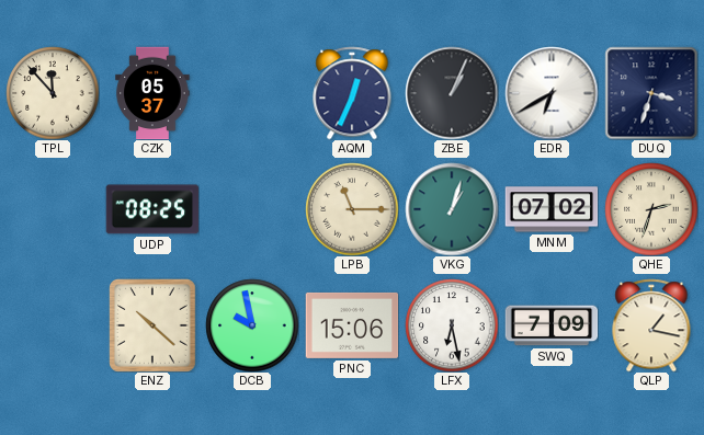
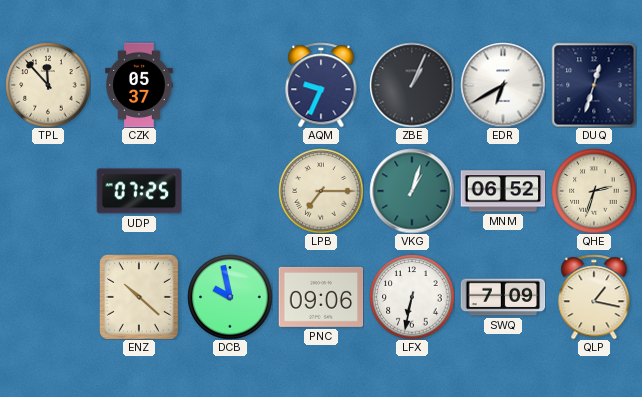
AQM: 12:34 -> 9:34
DUQ: 3:33 -> 12:33
UDP: 08:25 -> 07:25
LPB: 11:15 -> 7:15
MNM: 07:02 -> 06:52
PNC: 15:06 -> 09:06
LFX: 6:28 -> 6:32
